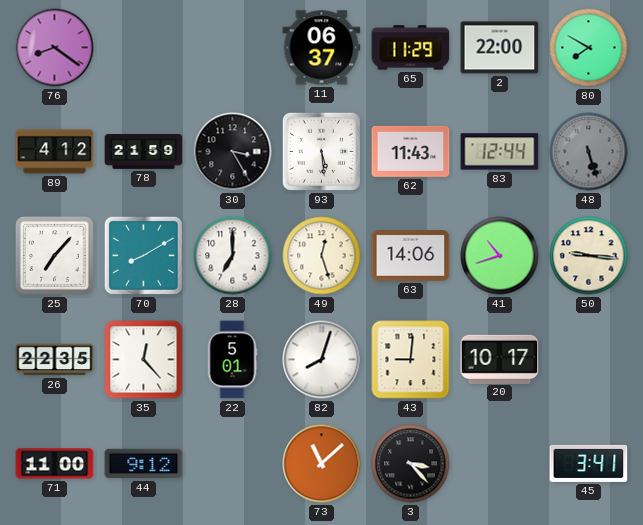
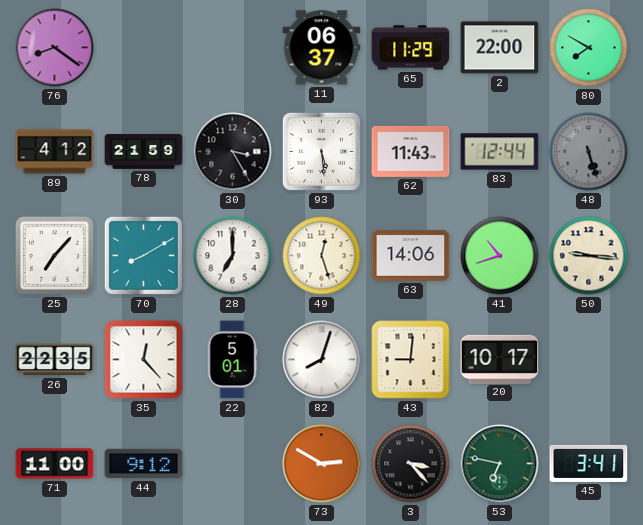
73: 11:08 -> 2:50
53: none -> 6:47
